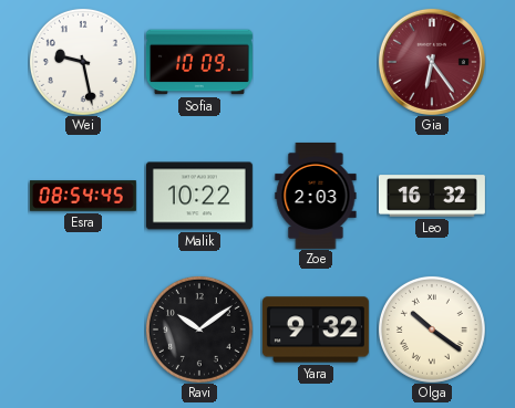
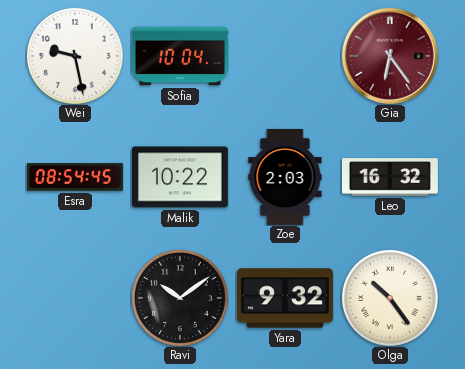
Sofia: 10:09 -> 10:04
Olga: 10:21 -> 10:24
